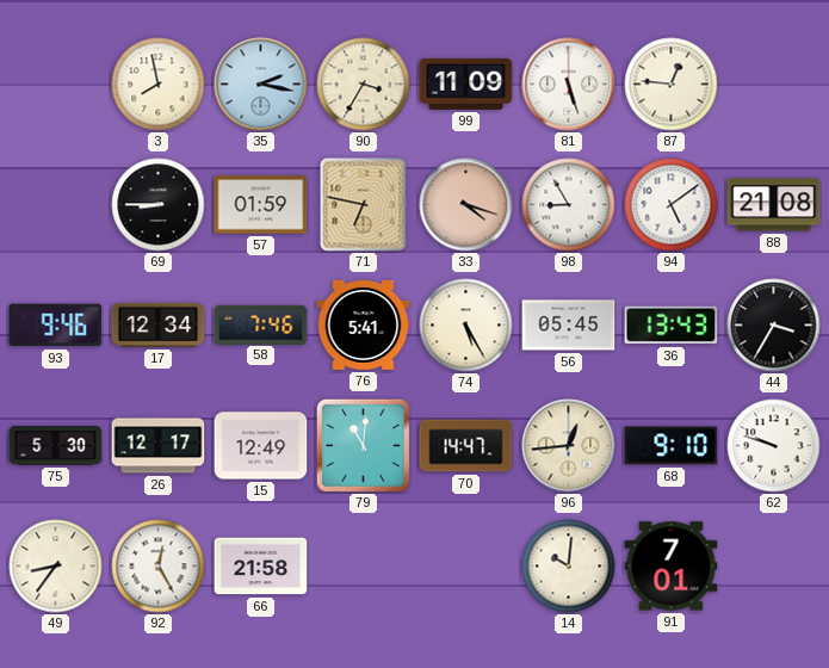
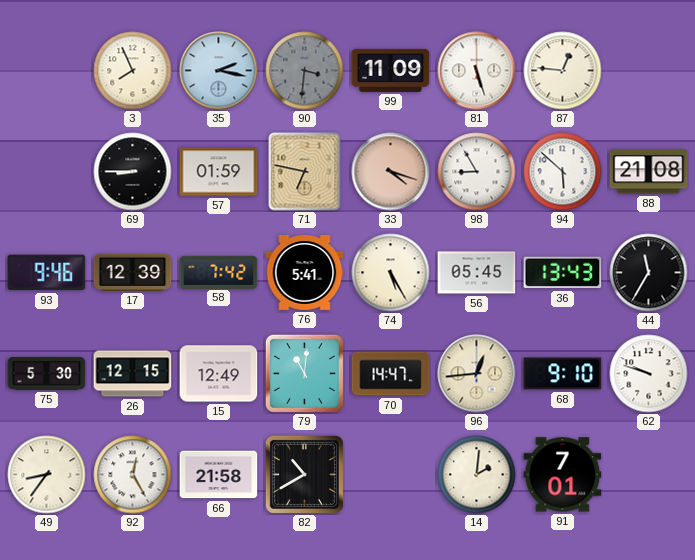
3: 7:58 -> 7:56
90: 3:35 -> 3:31
90 dial: cream -> grey
94: 5:09 -> 5:52
17: 12:34 -> 12:39
58: 7:46 -> 7:42
44: 3:35 -> 11:35
26: 12:17 -> 12:15
82: none -> 10:40
14: 10:01 -> 2:01
